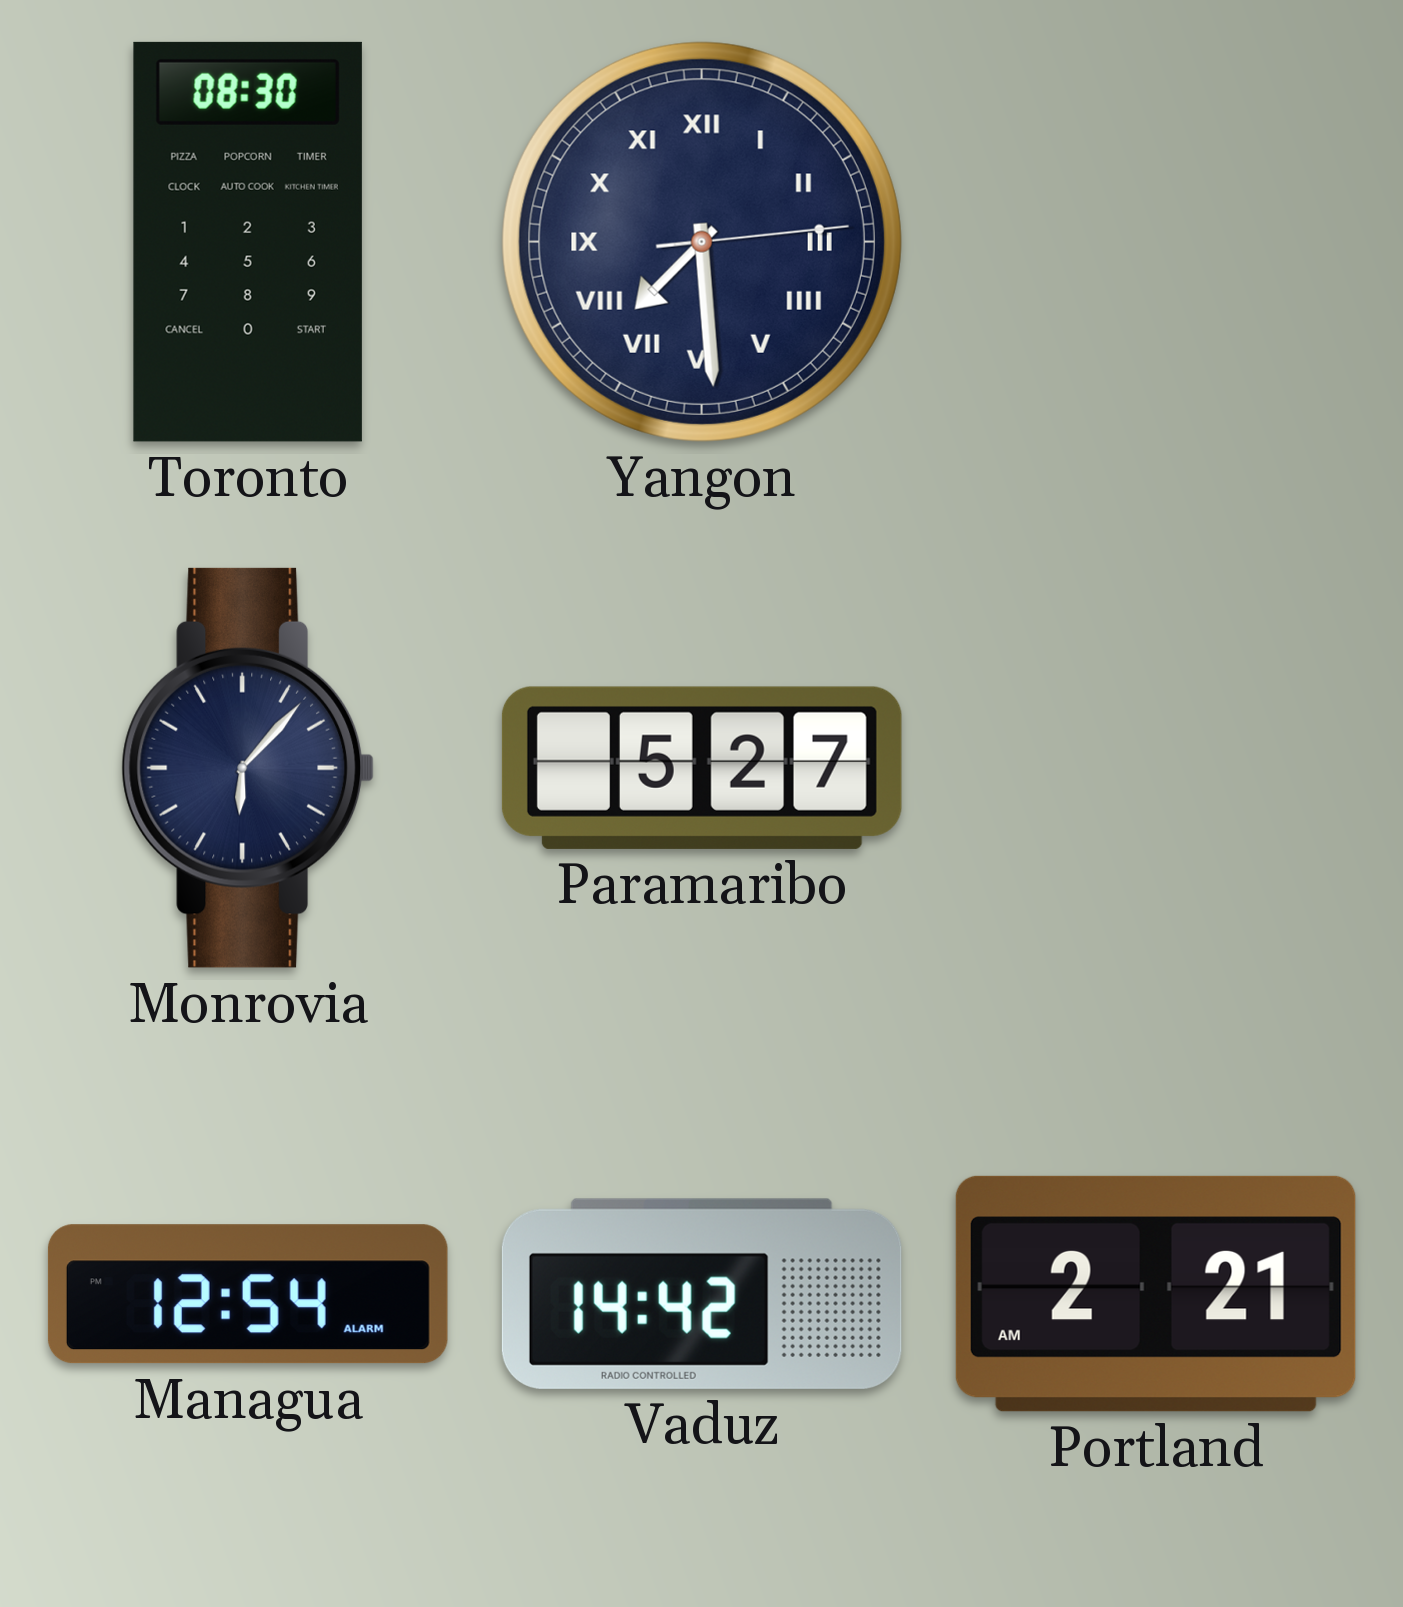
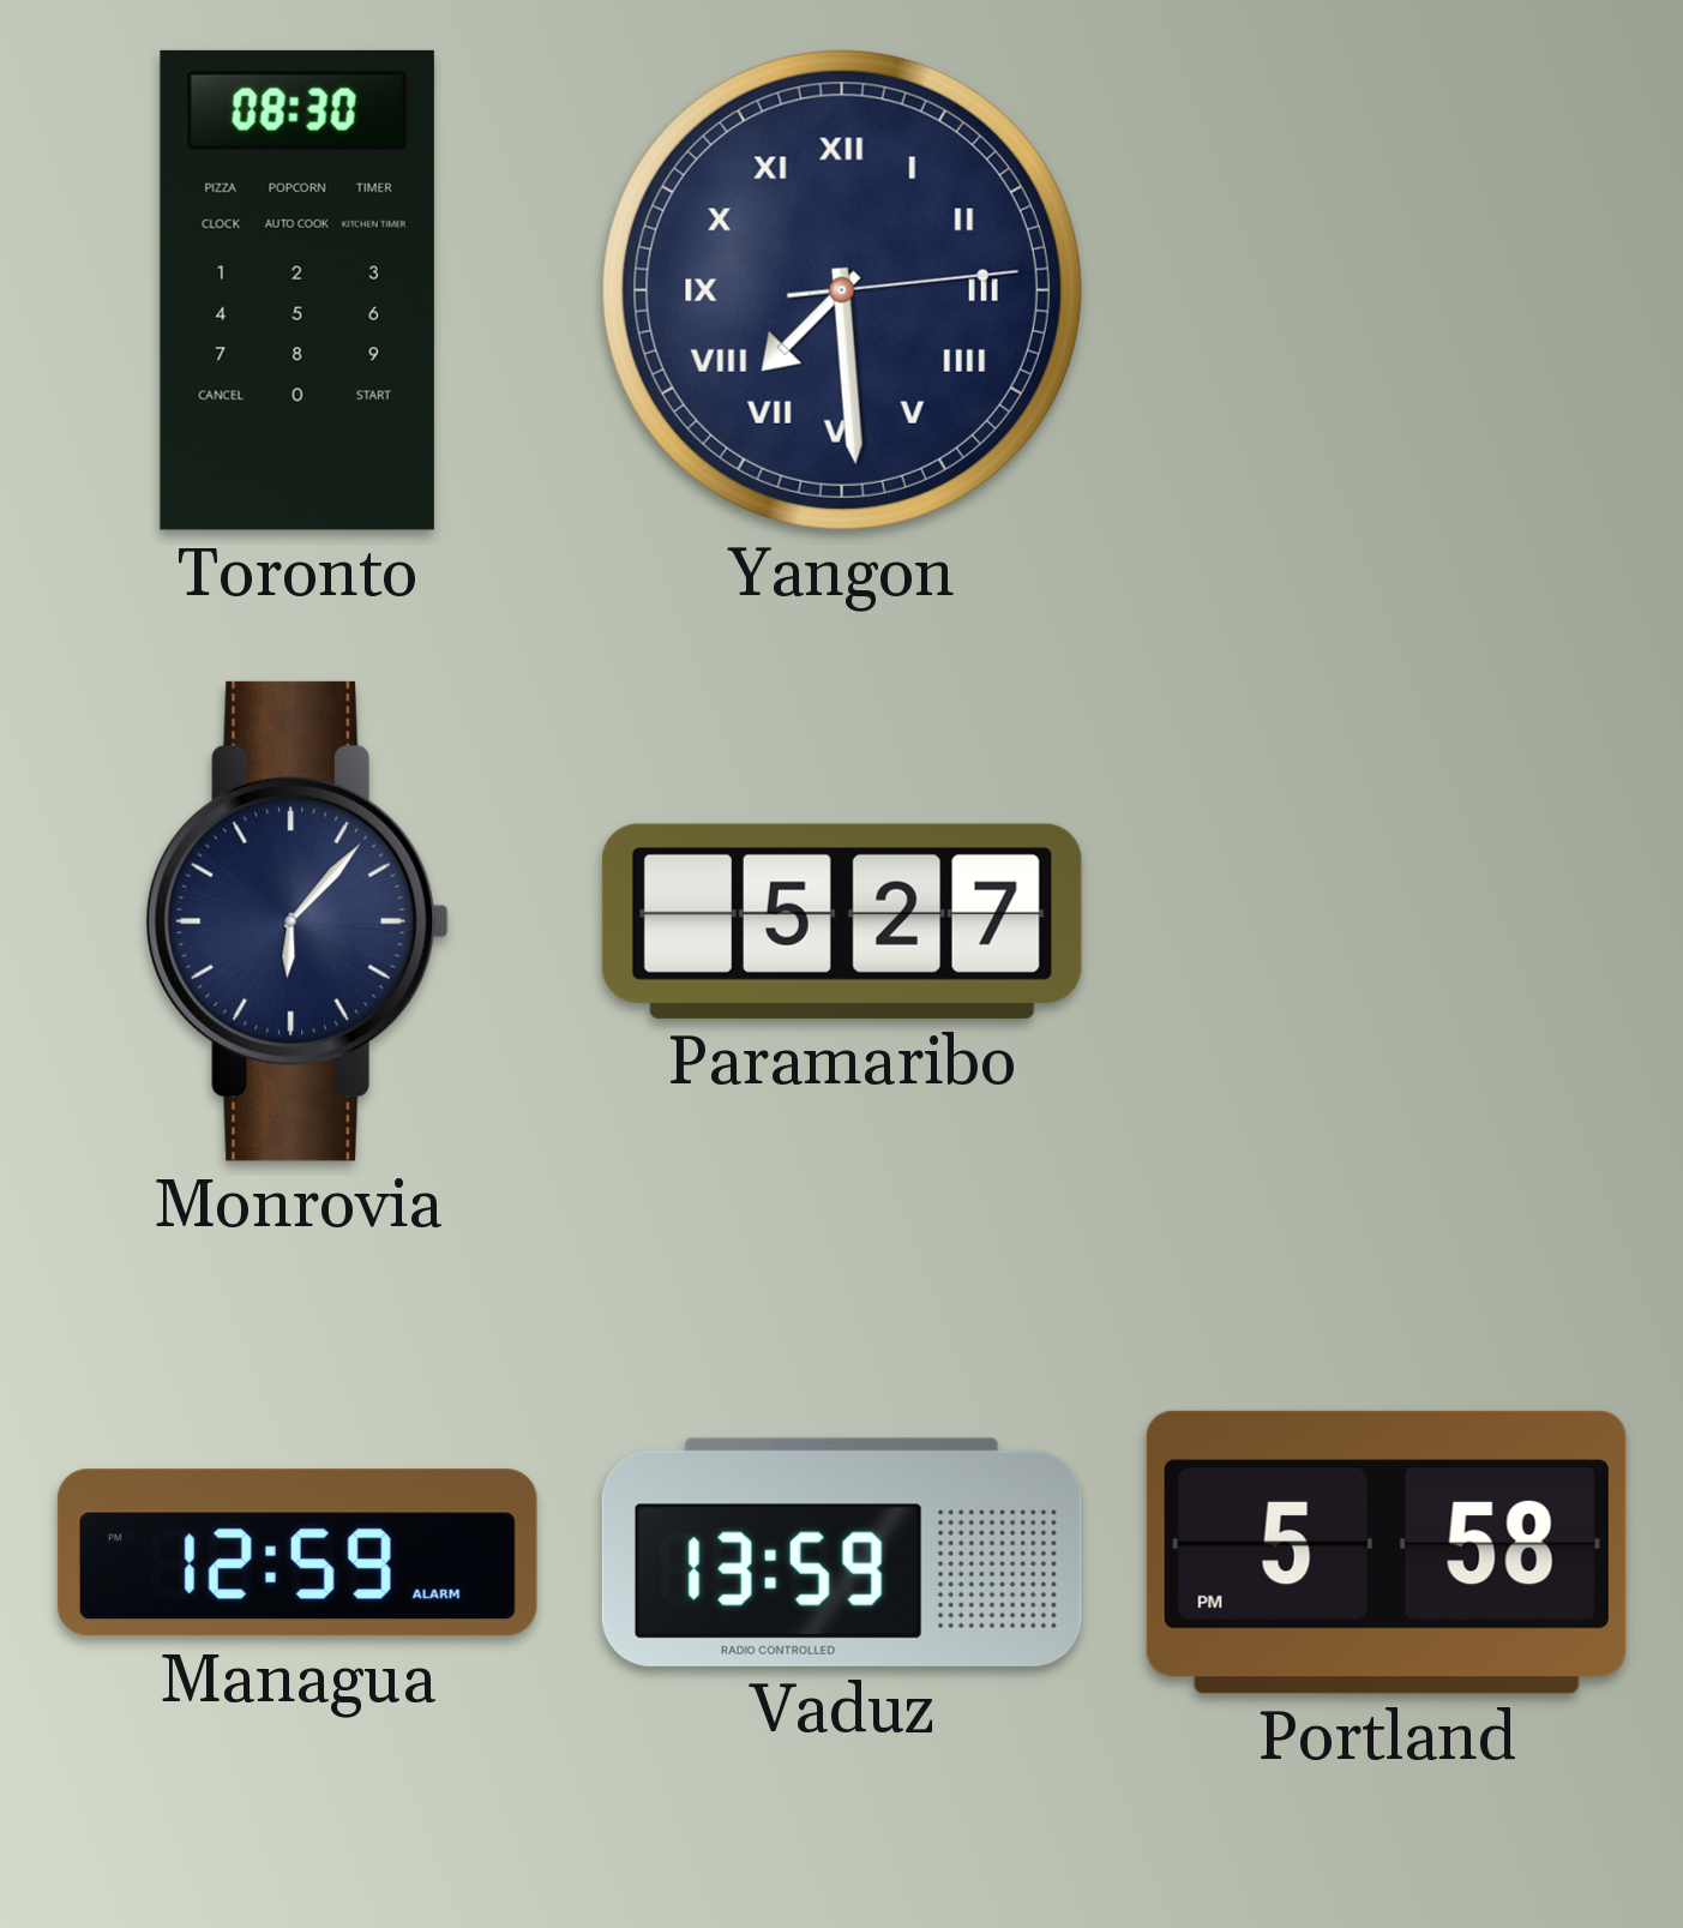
Managua: 12:54 -> 12:59
Vaduz: 14:42 -> 13:59
Portland: 2:21 -> 5:58
